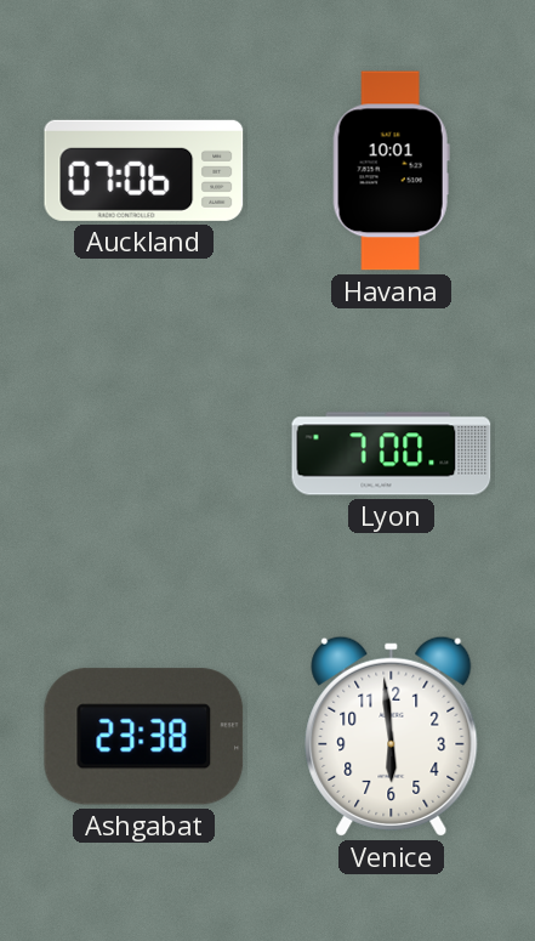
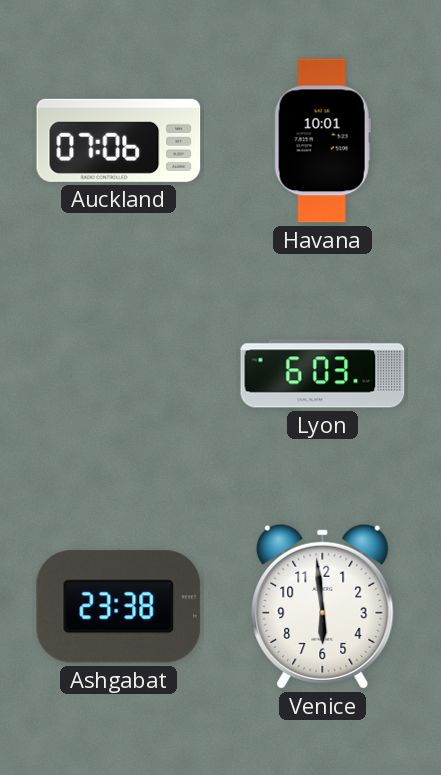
Lyon: 7:00 -> 6:03
